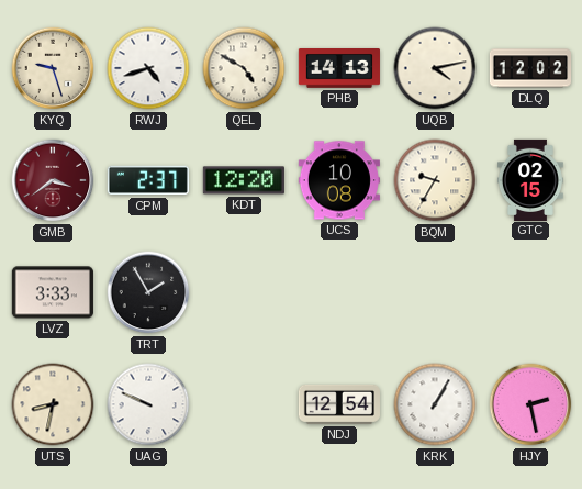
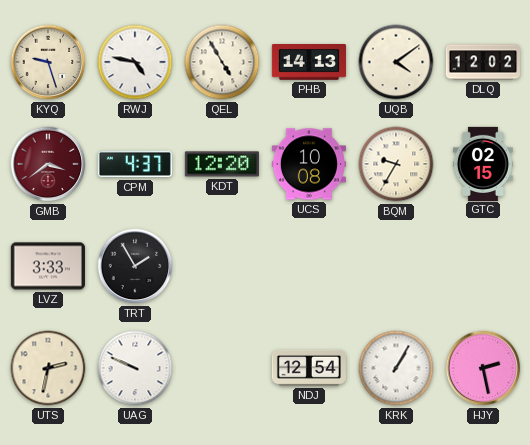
RWJ: 4:42 -> 4:47
QEL: 4:50 -> 4:55
UQB: 4:13 -> 4:09
CPM: 2:37 -> 4:37
UTS: 8:32 -> 2:32
